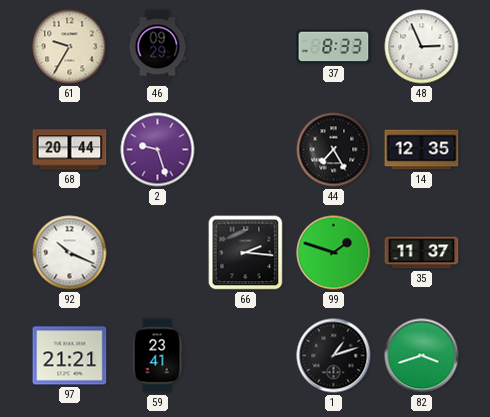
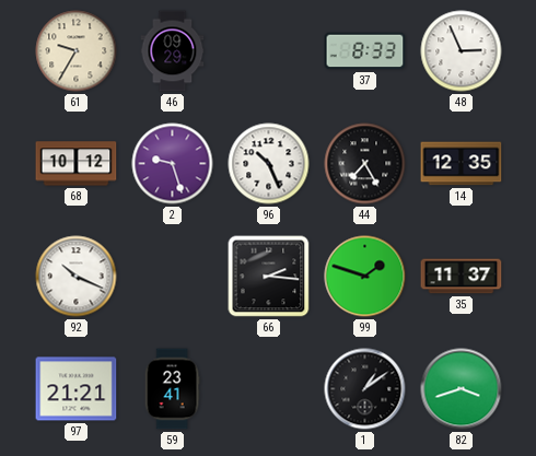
68: 20:44 -> 10:12
96: none -> 10:26
1: 1:12 -> 1:09
